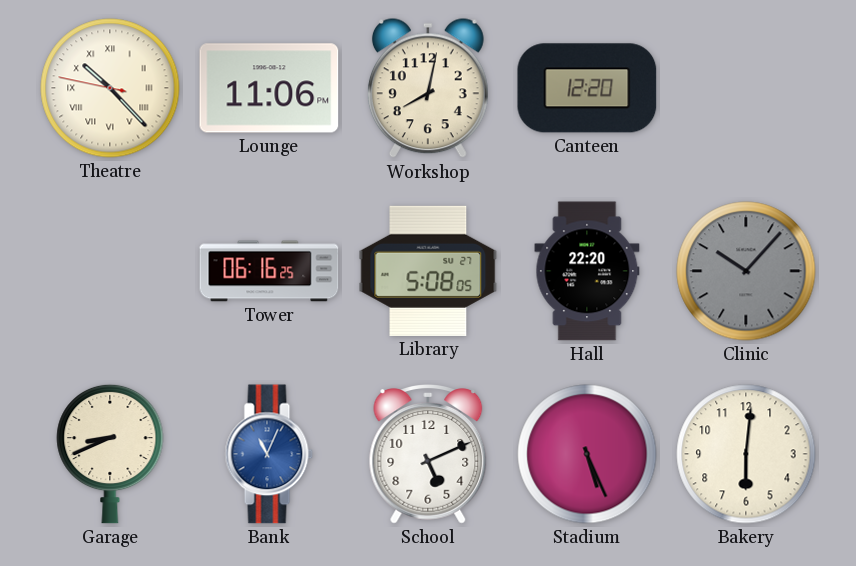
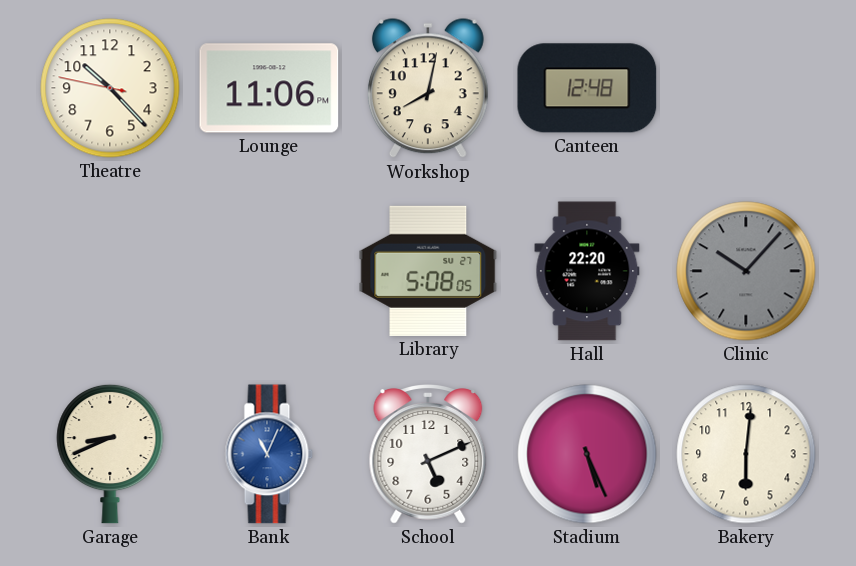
Theatre numerals: Roman -> Arabic
Canteen: 12:20 -> 12:48
Tower: 06:16 -> none
